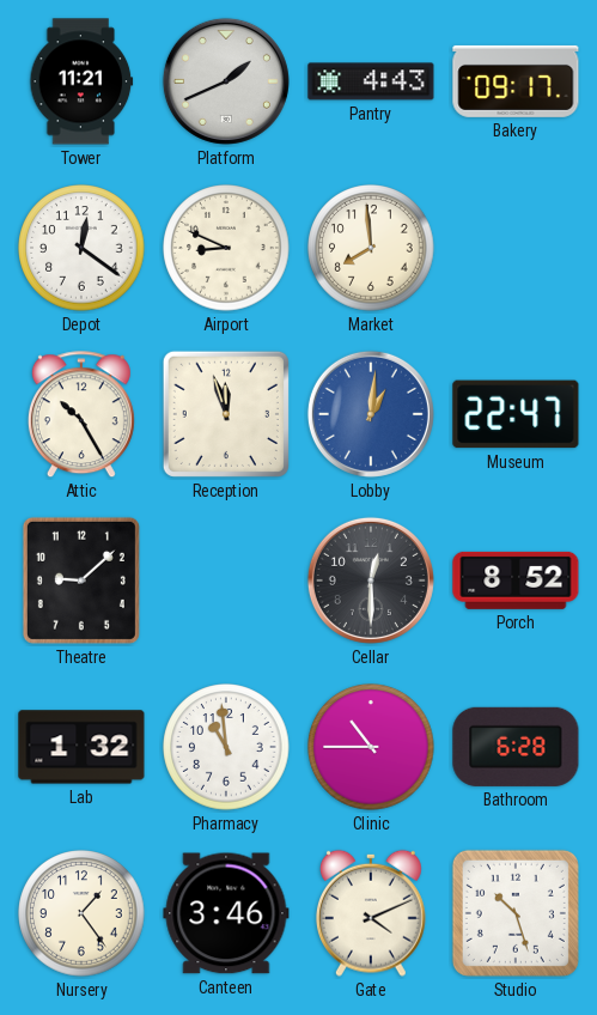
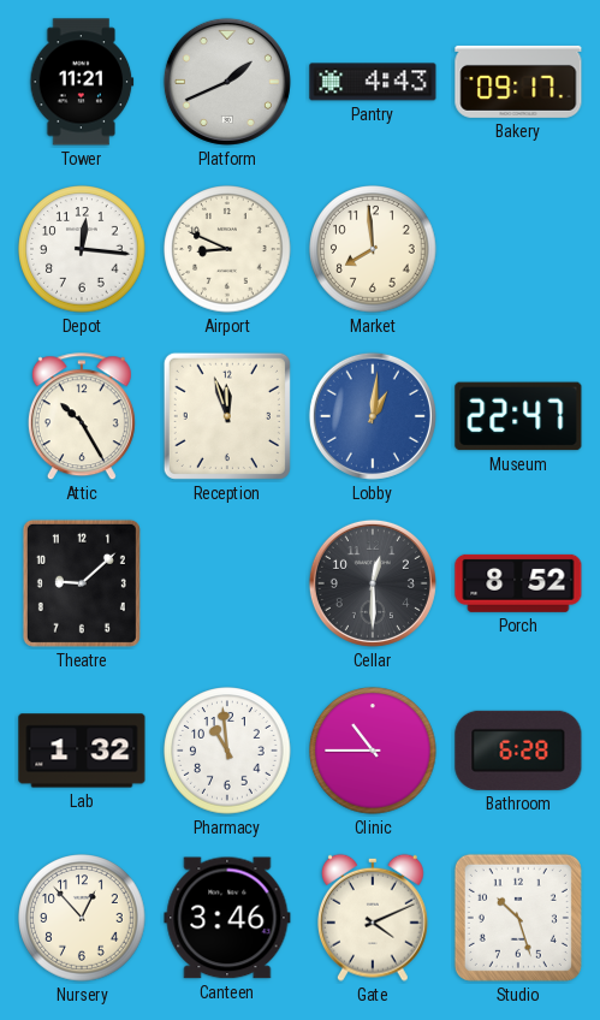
Depot: 12:21 -> 12:16
Nursery: 1:24 -> 12:53
